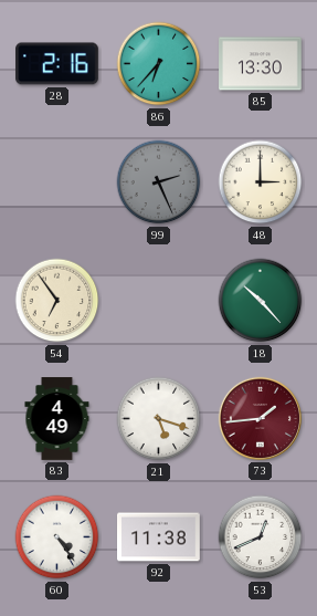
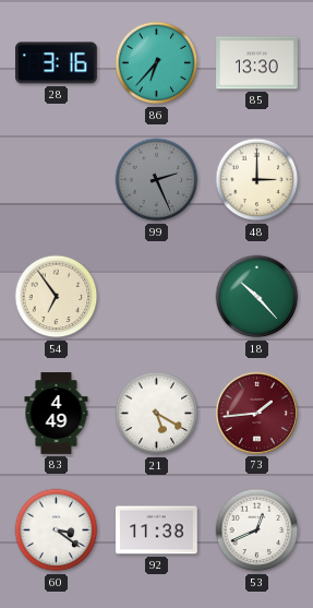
28: 2:16 -> 3:16
21: 5:18 -> 5:20
60: 4:24 -> 3:21
